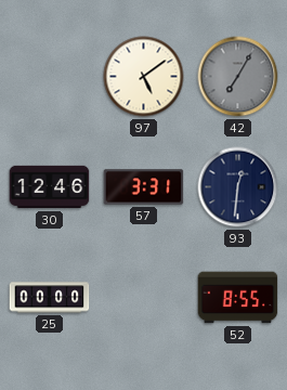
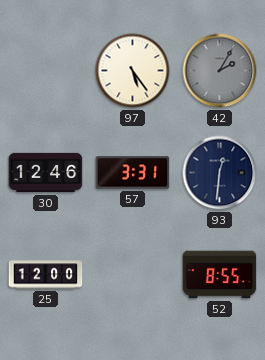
97: 5:09 -> 5:24
42: 7:05 -> 2:05
25: 00:00 -> 12:00
